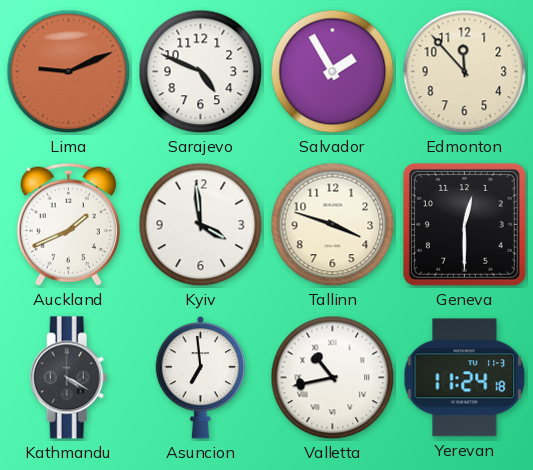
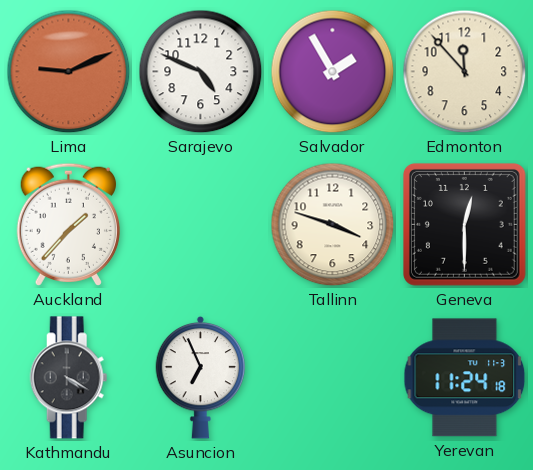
Auckland: 1:41 -> 1:37
Kyiv: 3:59 -> none
Asuncion: 6:59 -> 6:56
Valletta: 10:43 -> none
